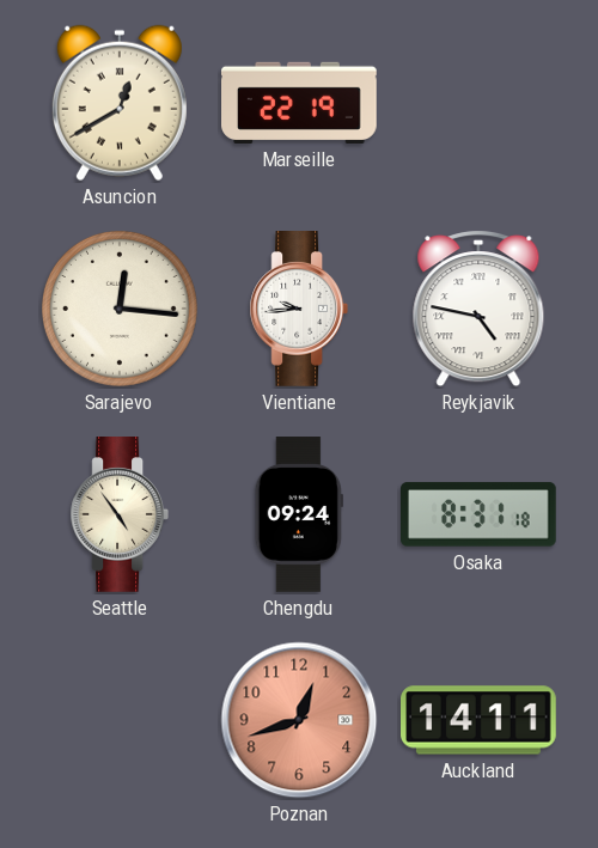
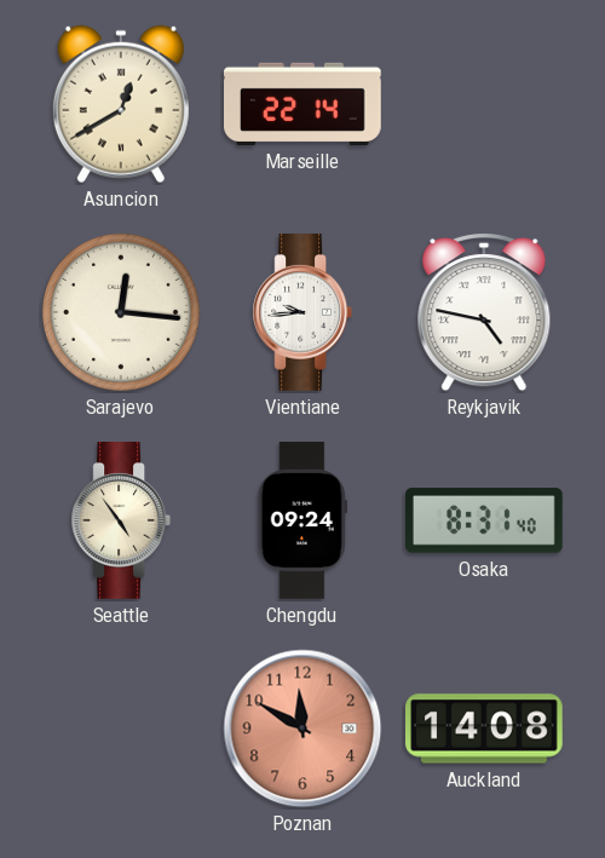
Marseille: 22:19 -> 22:14
Osaka: 8:31:18 -> 8:31:40
Poznan: 12:42 -> 11:50
Auckland: 14:11 -> 14:08
